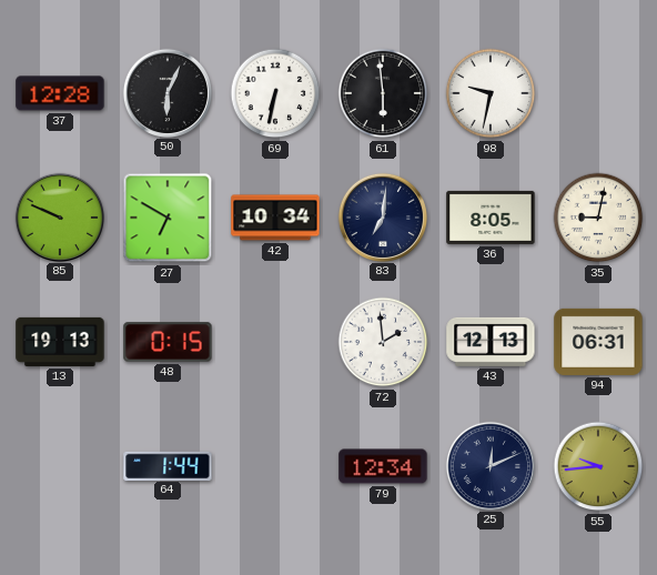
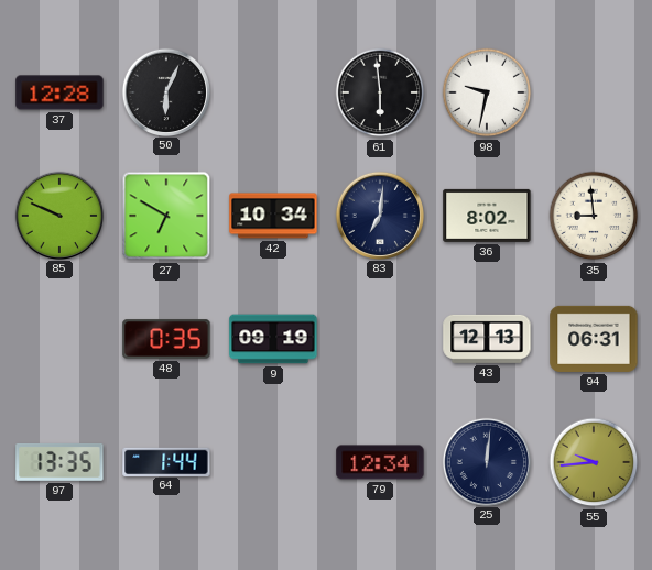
69: 6:32 -> none
36: 8:05 -> 8:02
35: 9:02 -> 8:59
13: 19:13 -> none
48: 0:15 -> 0:35
9: none -> 09:19
72: 1:59 -> none
97: none -> 13:35
25: 12:11 -> 12:01
